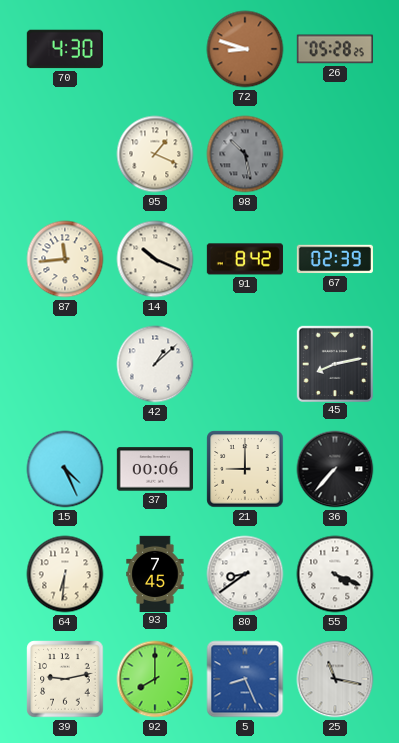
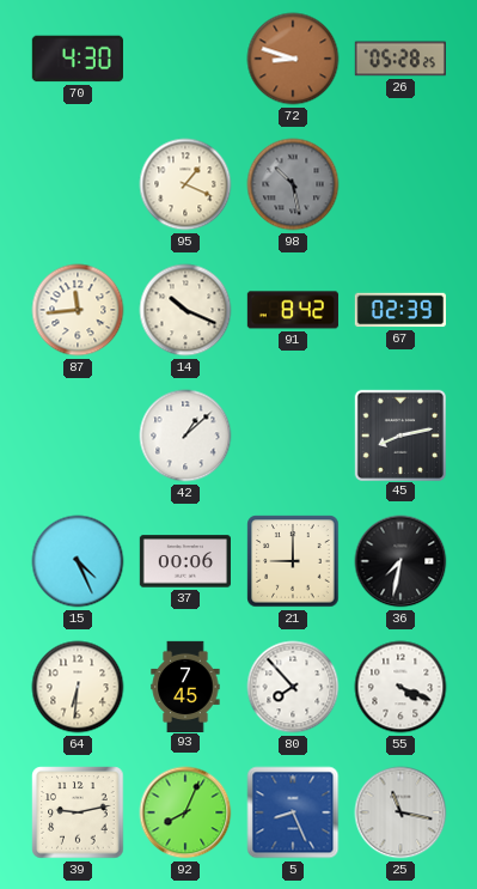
36: 7:37 -> 7:32
80: 8:39 -> 7:53
92: 8:00 -> 8:04
